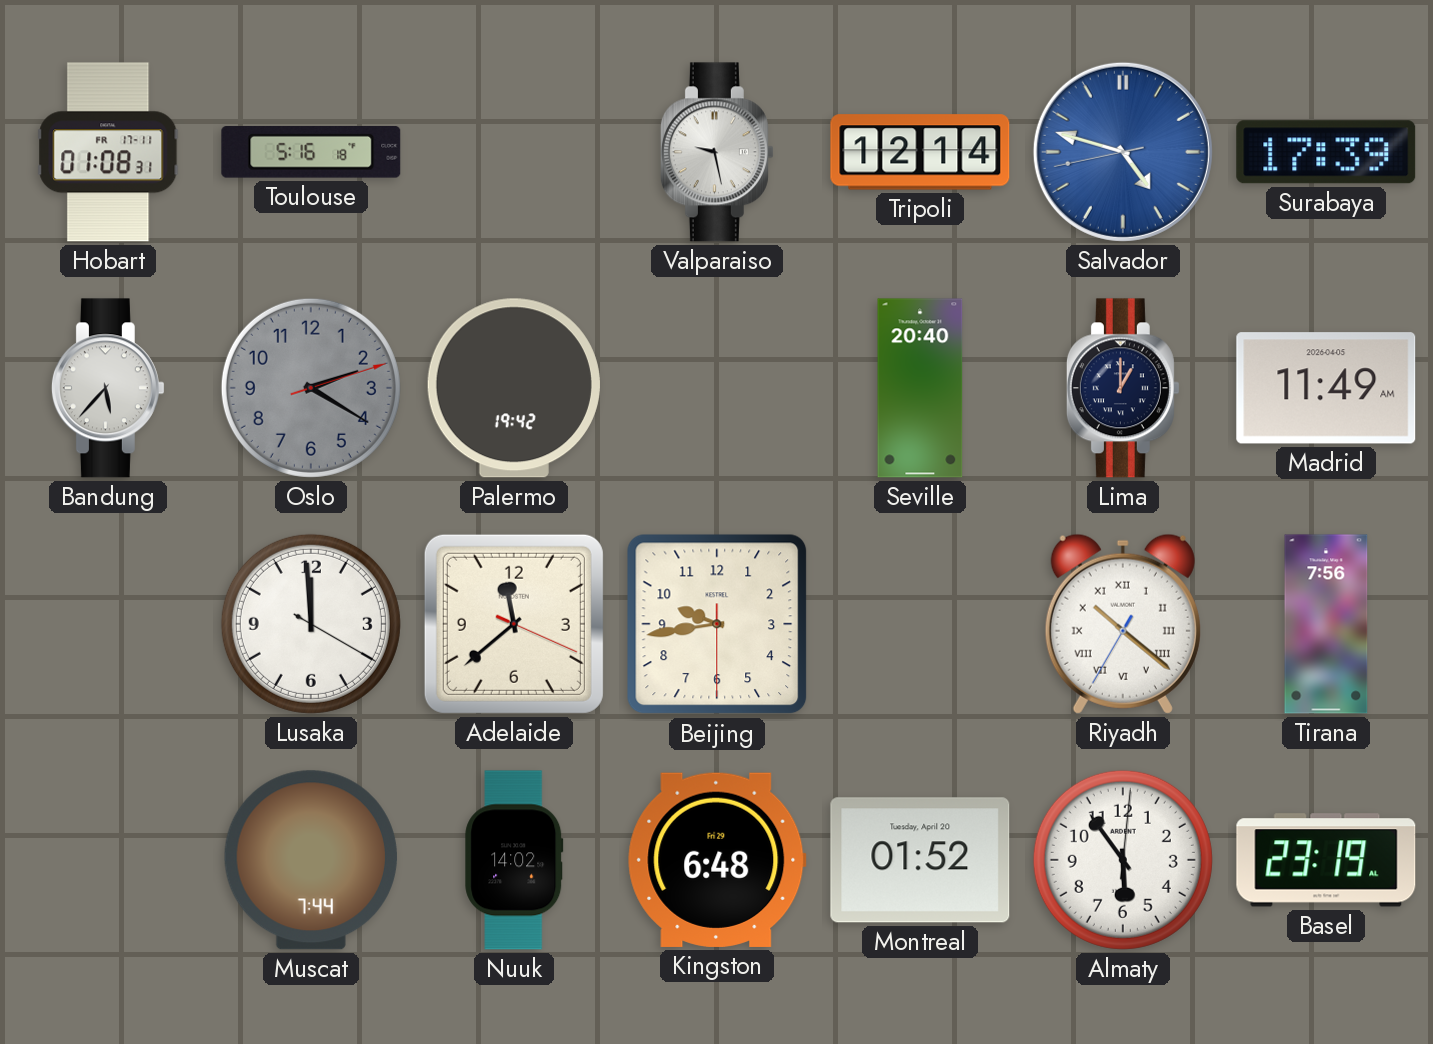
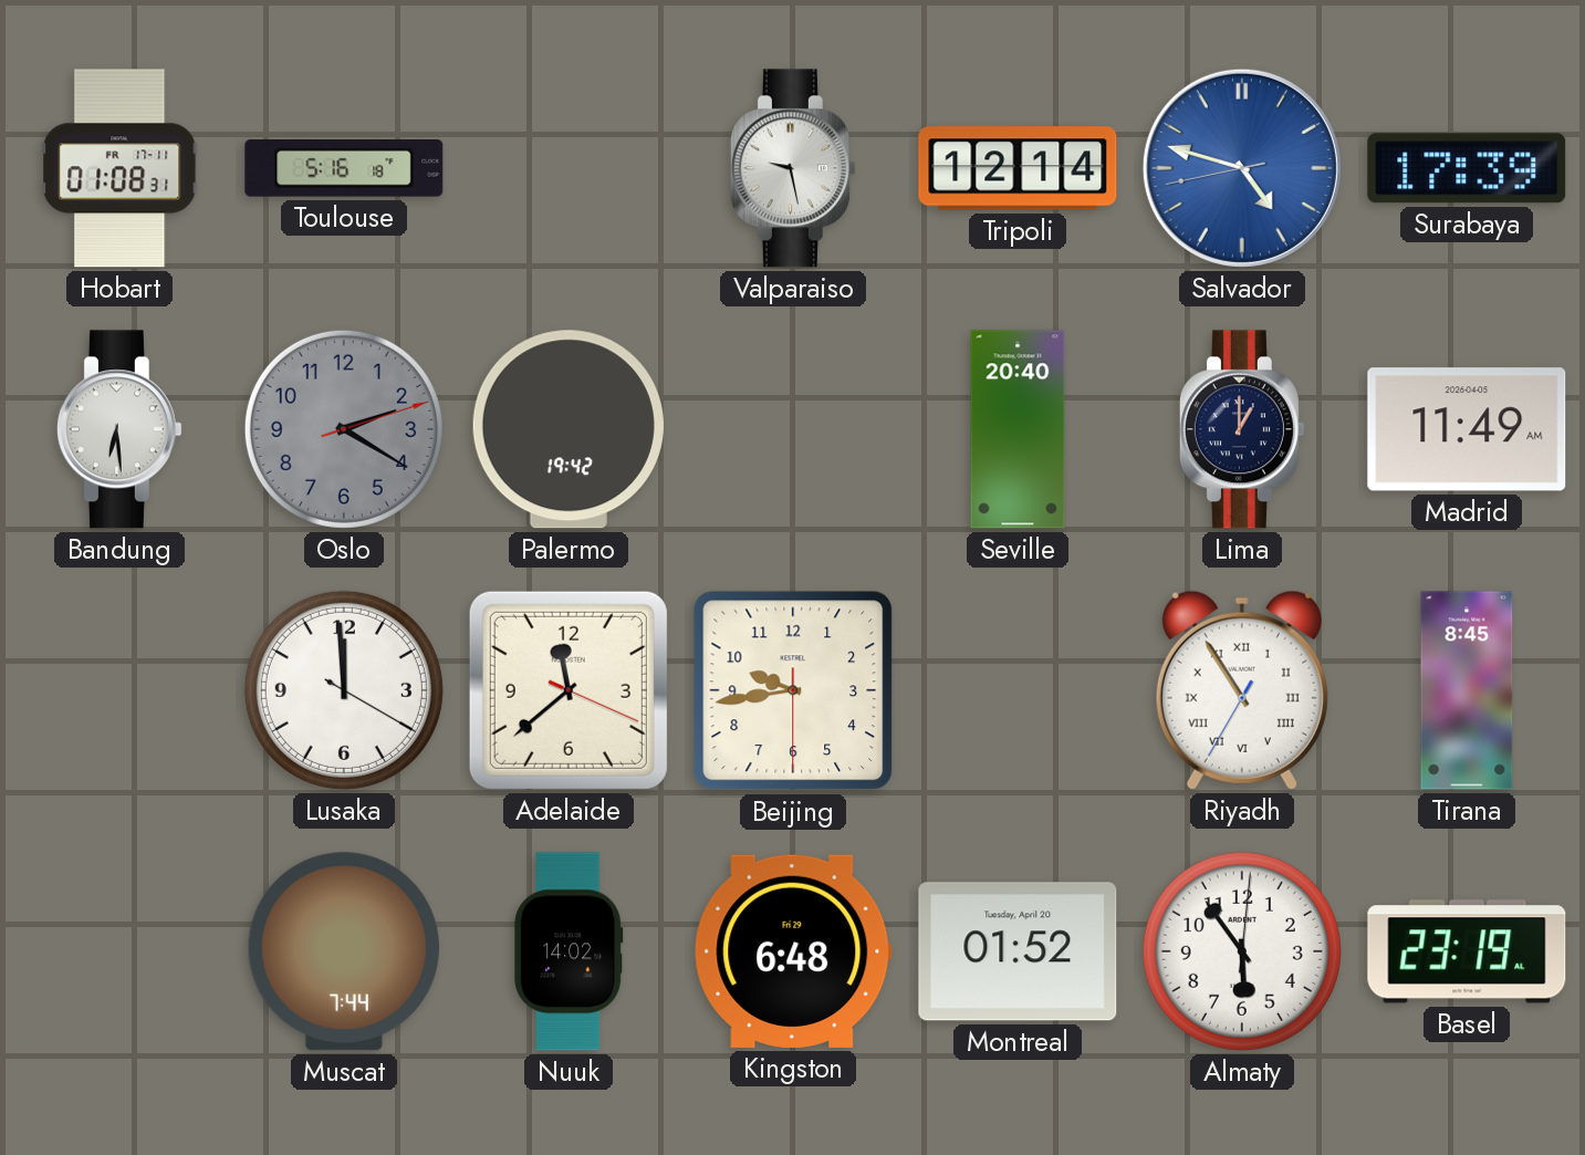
Bandung: 5:37 -> 6:29
Riyadh: 10:21 -> 10:54
Tirana: 7:56 -> 8:45
